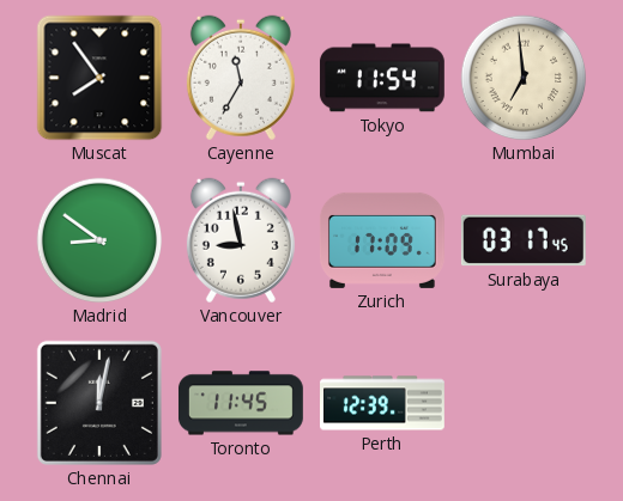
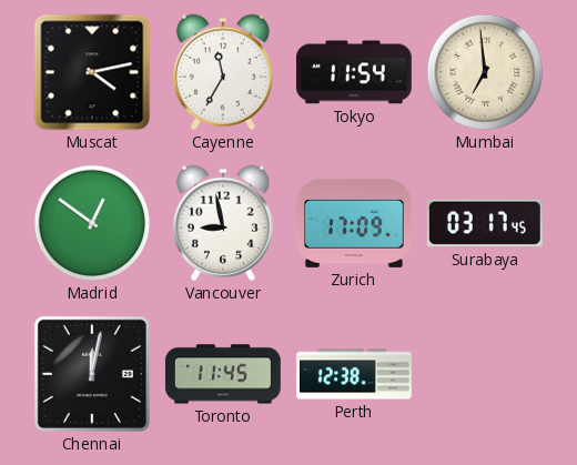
Muscat: 7:54 -> 4:13
Madrid: 8:51 -> 12:51
Perth: 12:39 -> 12:38
